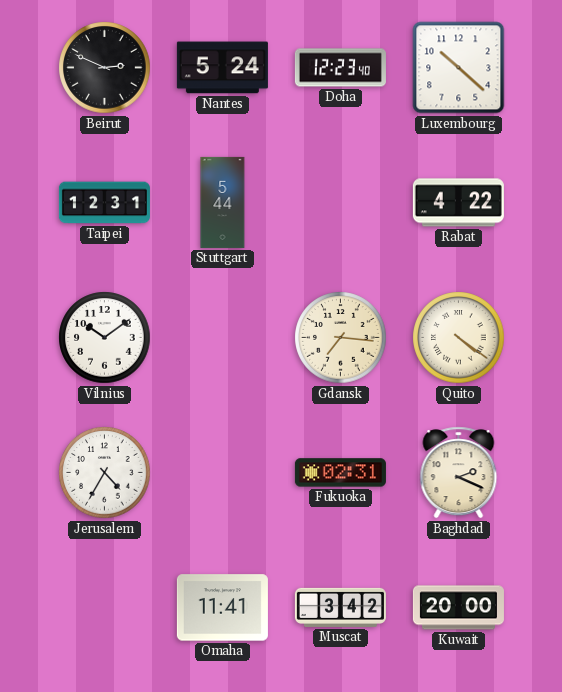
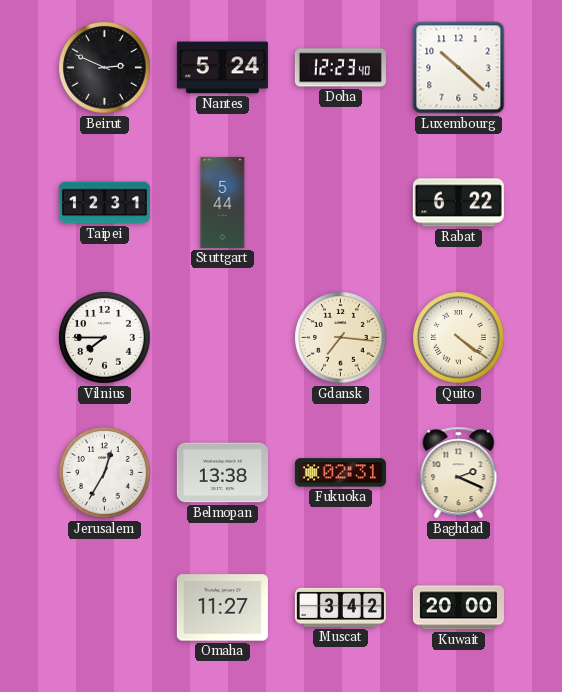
Rabat: 4:22 -> 6:22
Vilnius: 10:09 -> 7:45
Jerusalem: 4:35 -> 12:35
Belmopan: none -> 13:38
Omaha: 11:41 -> 11:27
